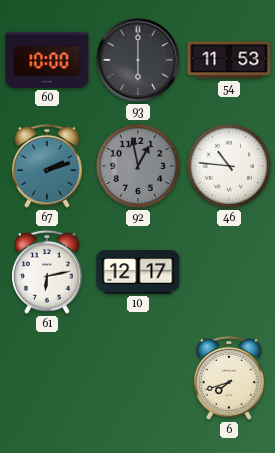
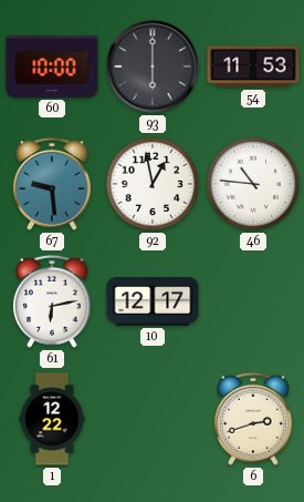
67: 2:12 -> 9:29
92 dial: grey -> white
1: none -> 12:22
6: 7:42 -> 2:42
